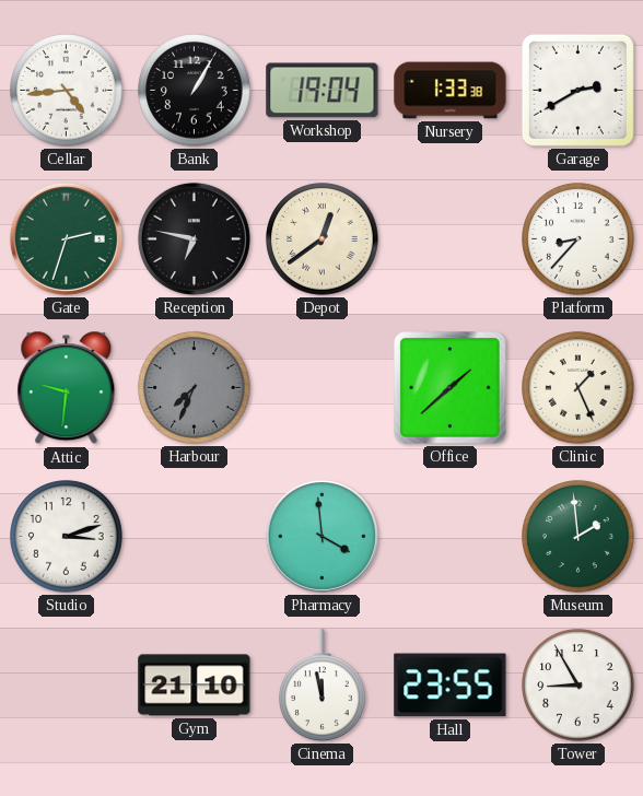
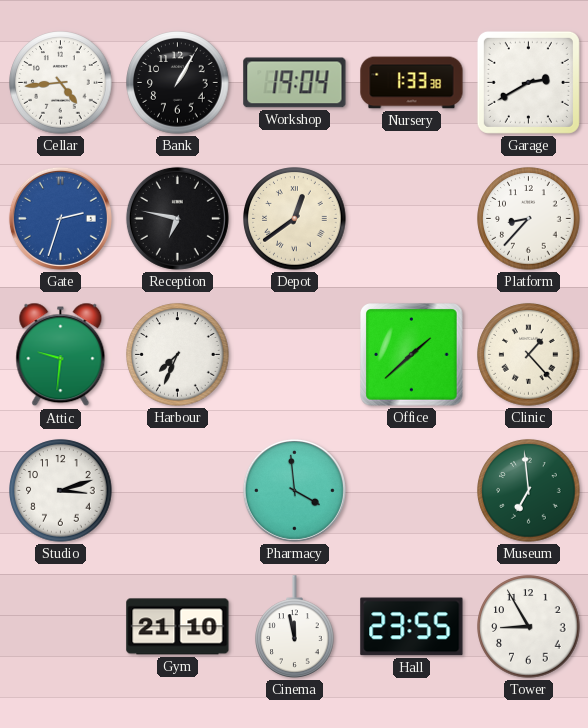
Gate dial: green -> blue
Harbour dial: grey -> white
Clinic: 1:26 -> 1:23
Museum: 1:59 -> 6:59
